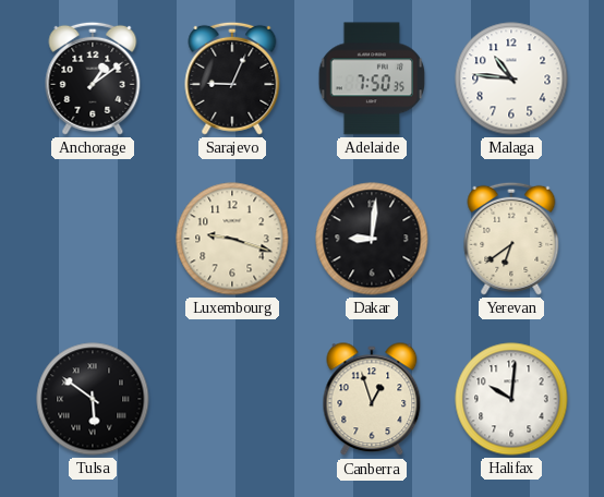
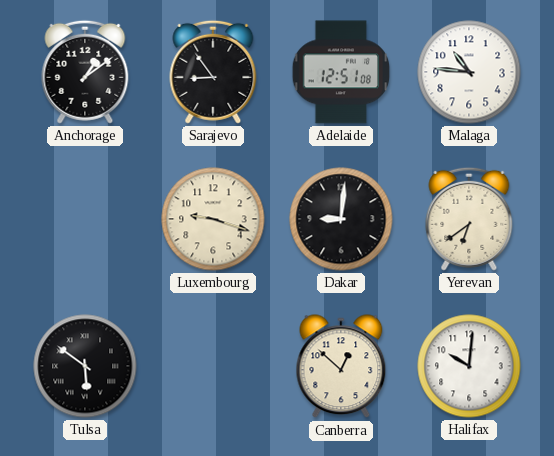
Sarajevo: 9:04 -> 8:54
Adelaide: 7:50 -> 12:51
Canberra: 12:57 -> 12:52
